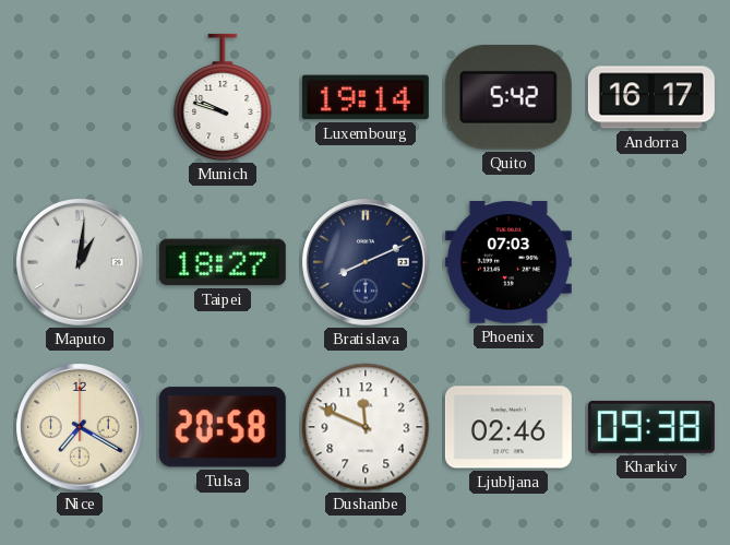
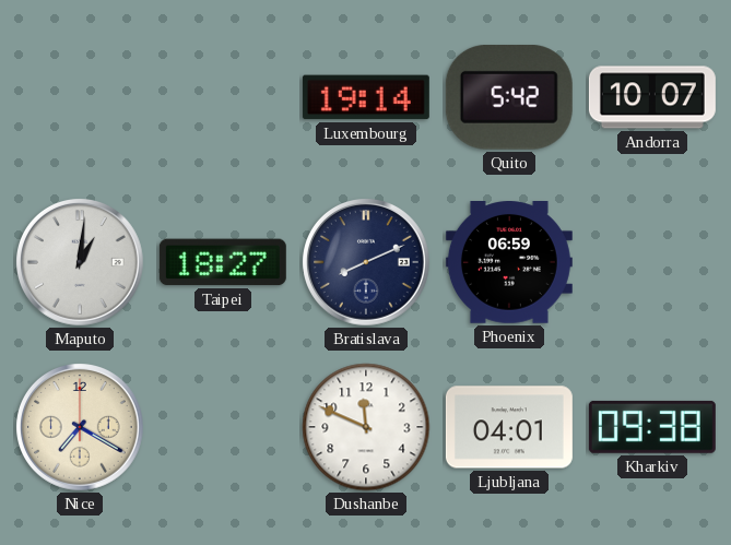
Munich: 9:48 -> none
Andorra: 16:17 -> 10:07
Phoenix: 07:03 -> 06:59
Tulsa: 20:58 -> none
Ljubljana: 02:46 -> 04:01
